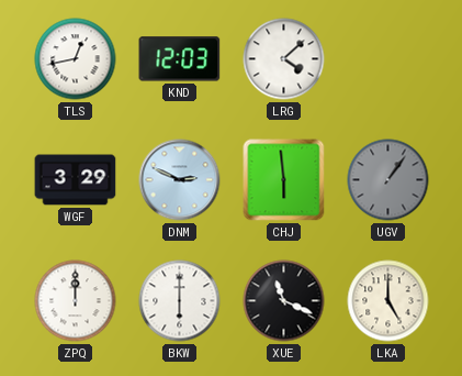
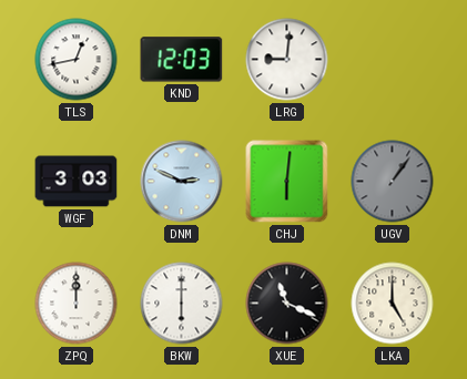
LRG: 4:08 -> 9:01
WGF: 3:29 -> 3:03
CHJ: 5:59 -> 6:01
